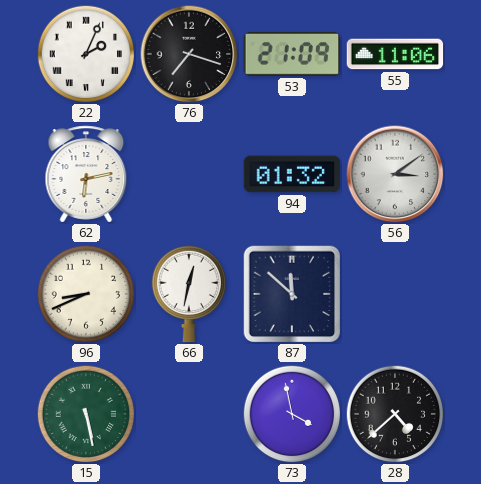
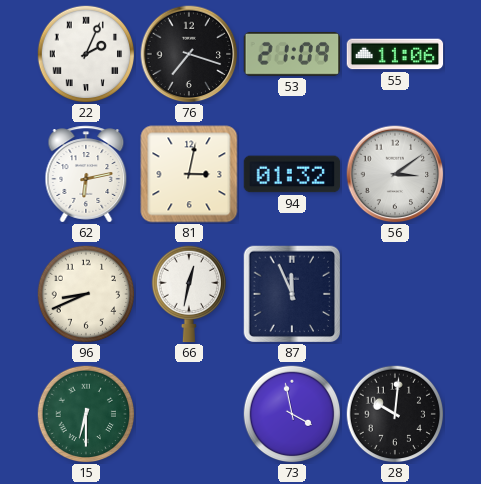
81: none -> 3:02
87: 11:52 -> 11:56
15: 5:28 -> 6:30
28: 4:38 -> 10:01
